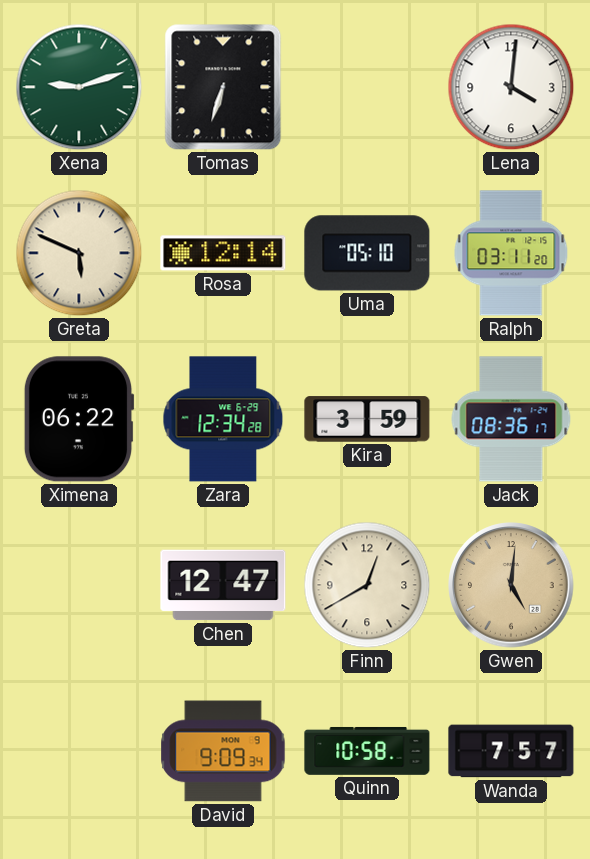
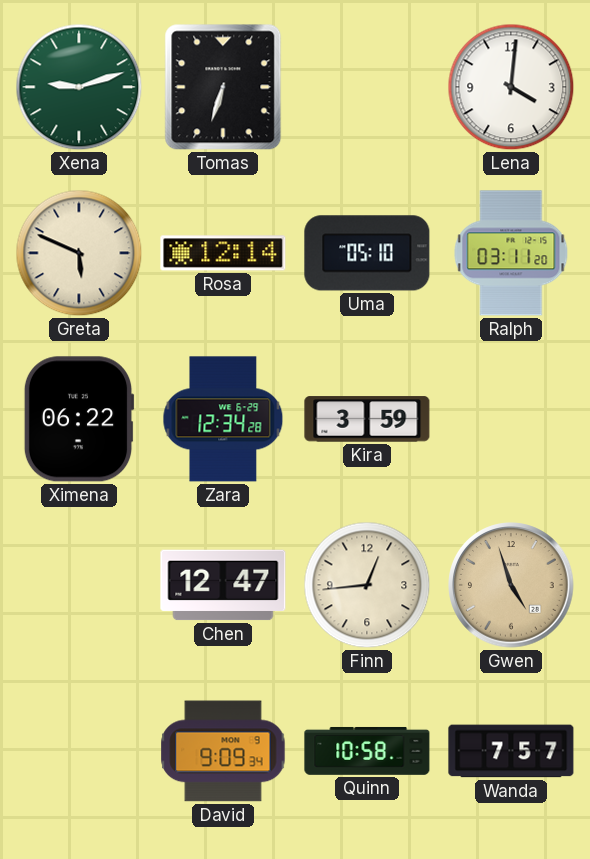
Jack: 08:36 -> none
Finn: 12:40 -> 12:44
Gwen: 5:01 -> 4:57
